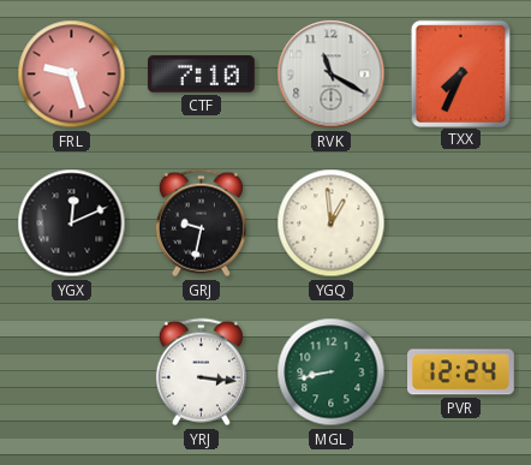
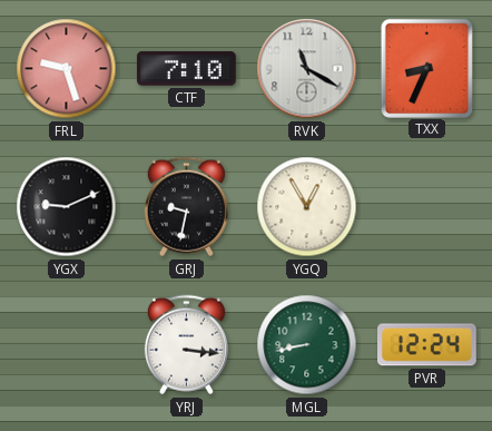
TXX: 7:34 -> 8:34
YGX: 12:11 -> 9:11
YGQ: 12:59 -> 12:55
